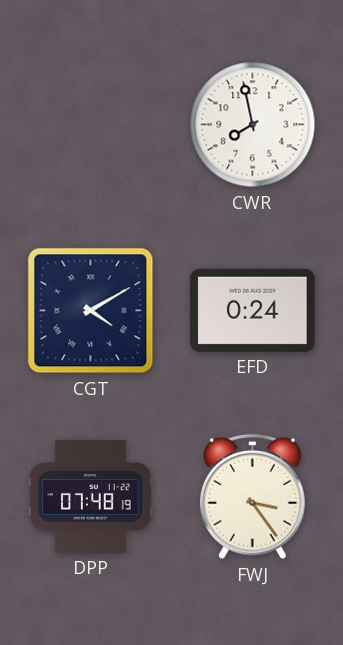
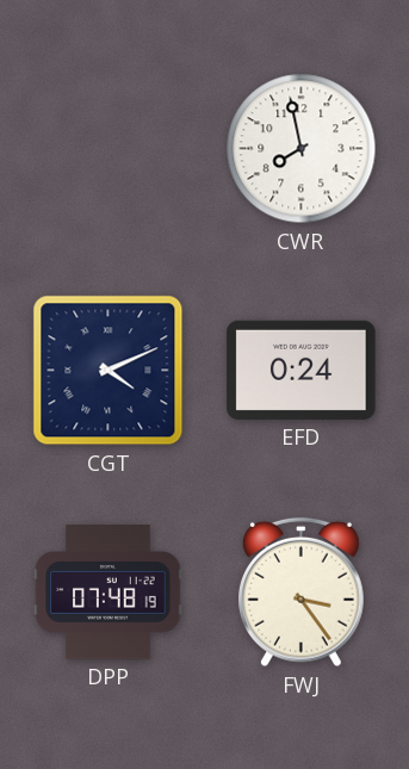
CGT: 4:10 -> 4:11
